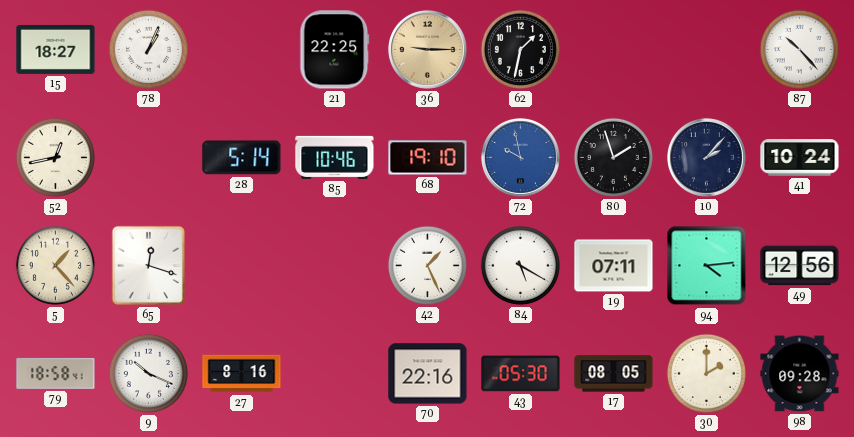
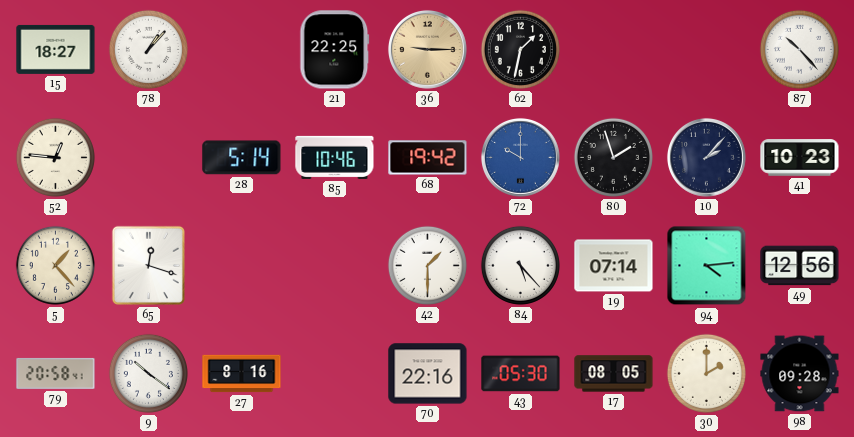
78: 1:04 -> 1:07
52: 12:43 -> 12:46
68: 19:10 -> 19:42
72: 9:58 -> 10:00
41: 10:24 -> 10:23
42: 1:26 -> 1:30
84: 5:20 -> 5:23
19: 07:11 -> 07:14
79: 18:58 -> 20:58
9: 10:19 -> 10:21
